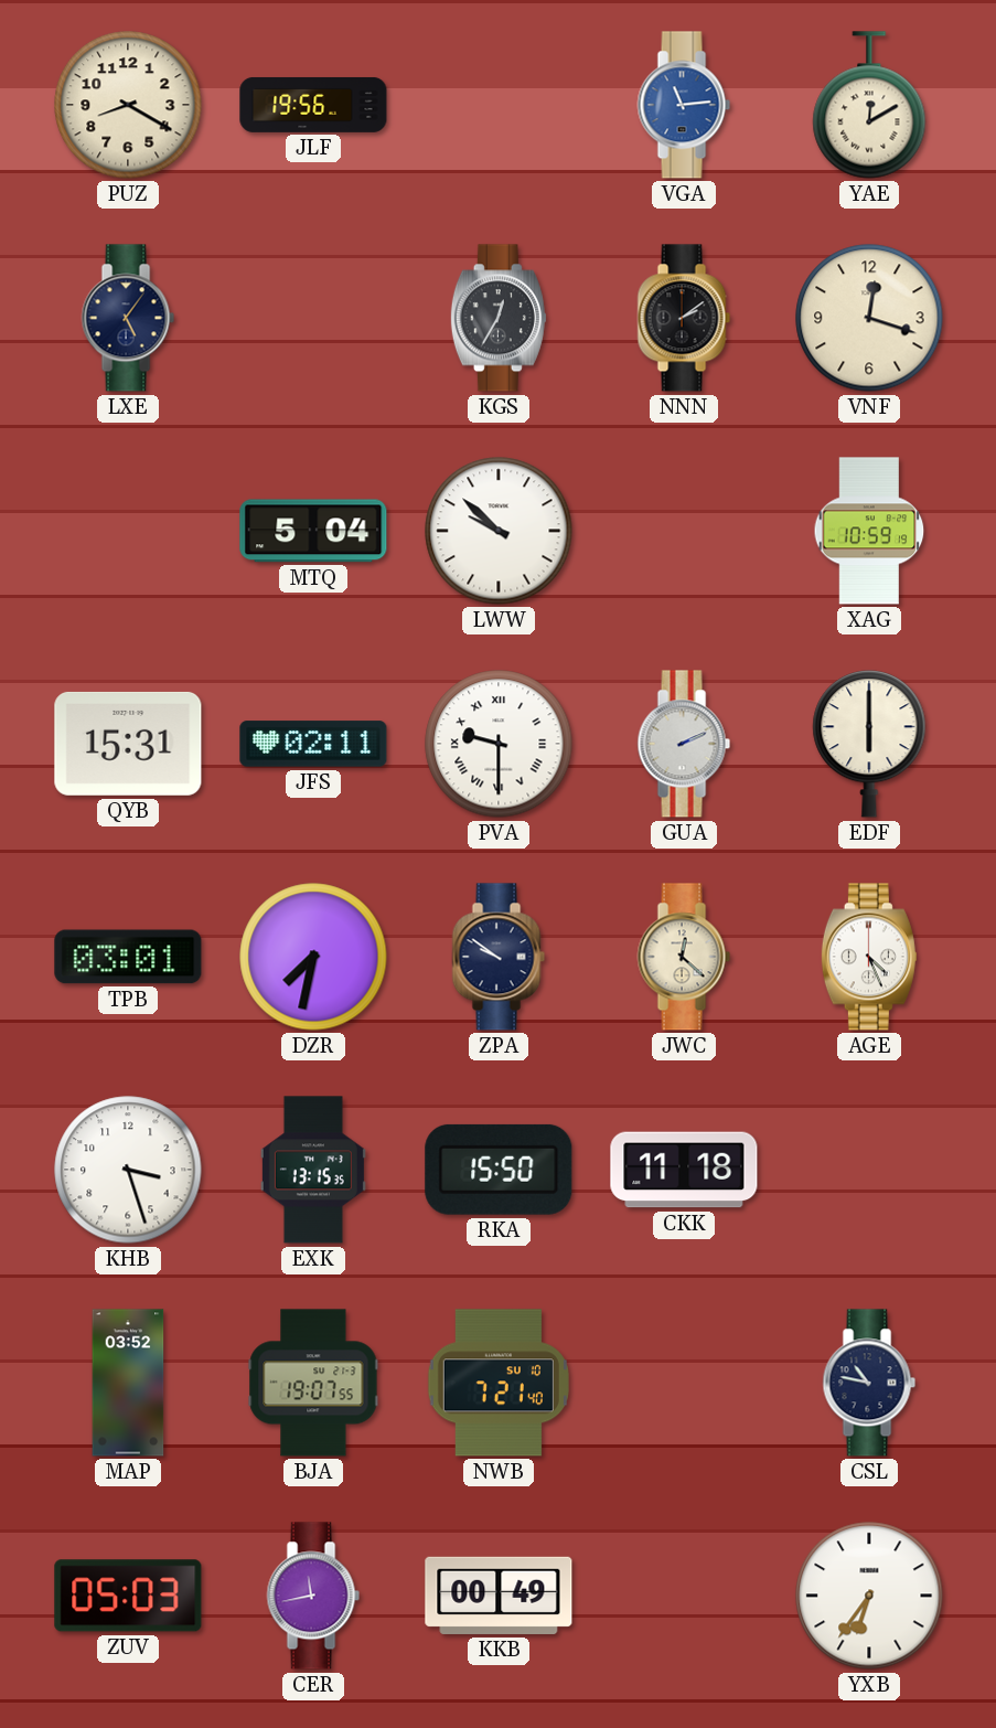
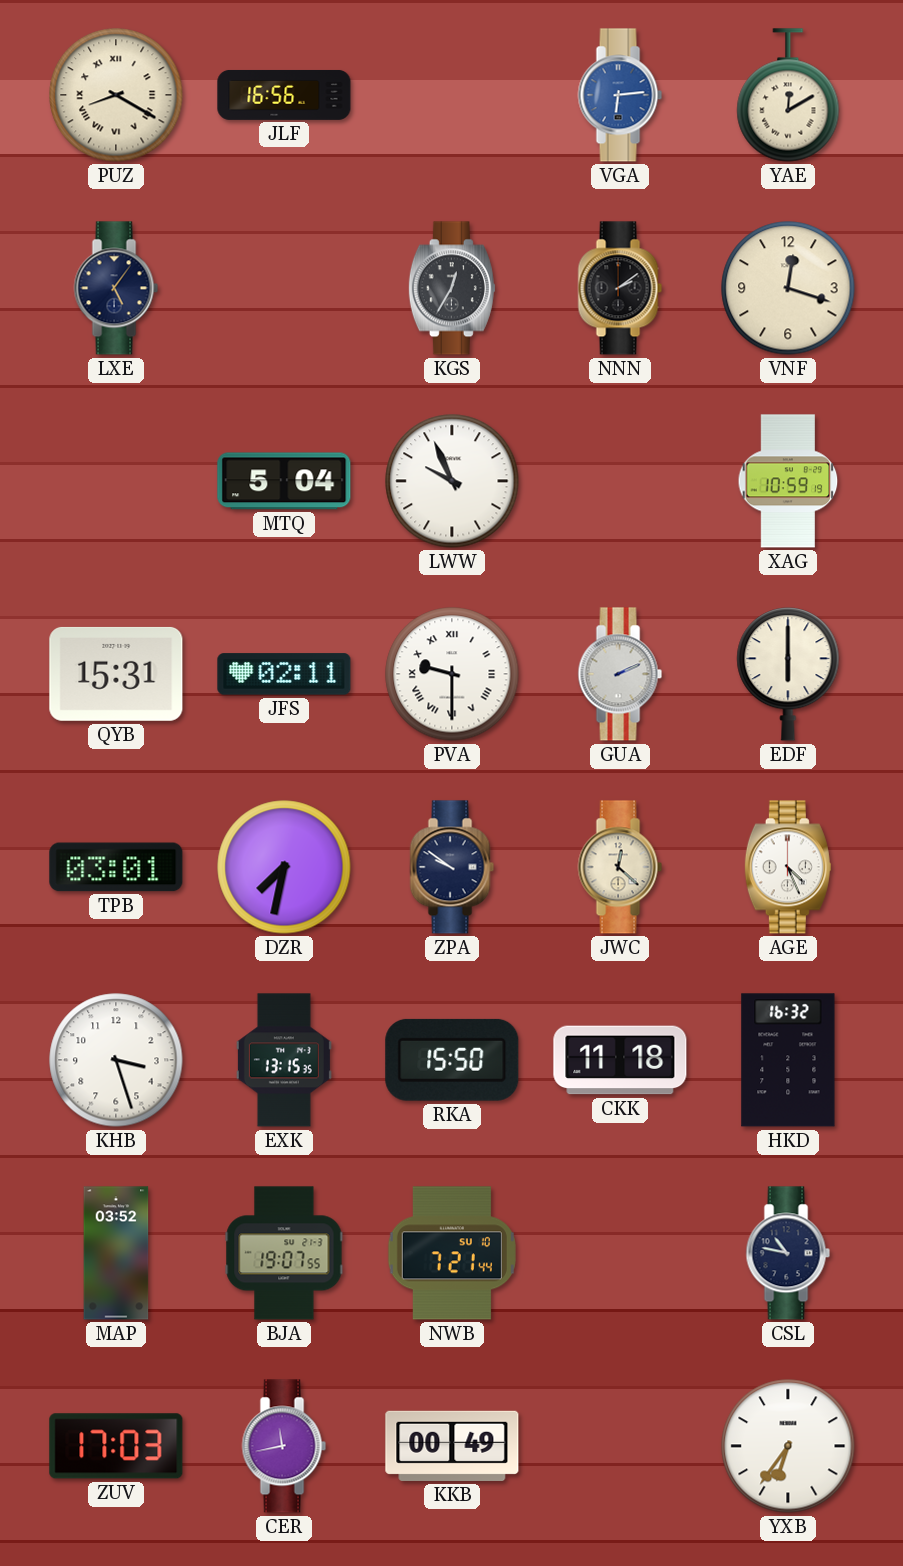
PUZ numerals: Arabic -> Roman
JLF: 19:56 -> 16:56
VGA: 11:14 -> 6:14
LWW: 9:52 -> 9:56
HKD: none -> 16:32
NWB: 7:21:40 -> 7:21:44
ZUV: 05:03 -> 17:03
